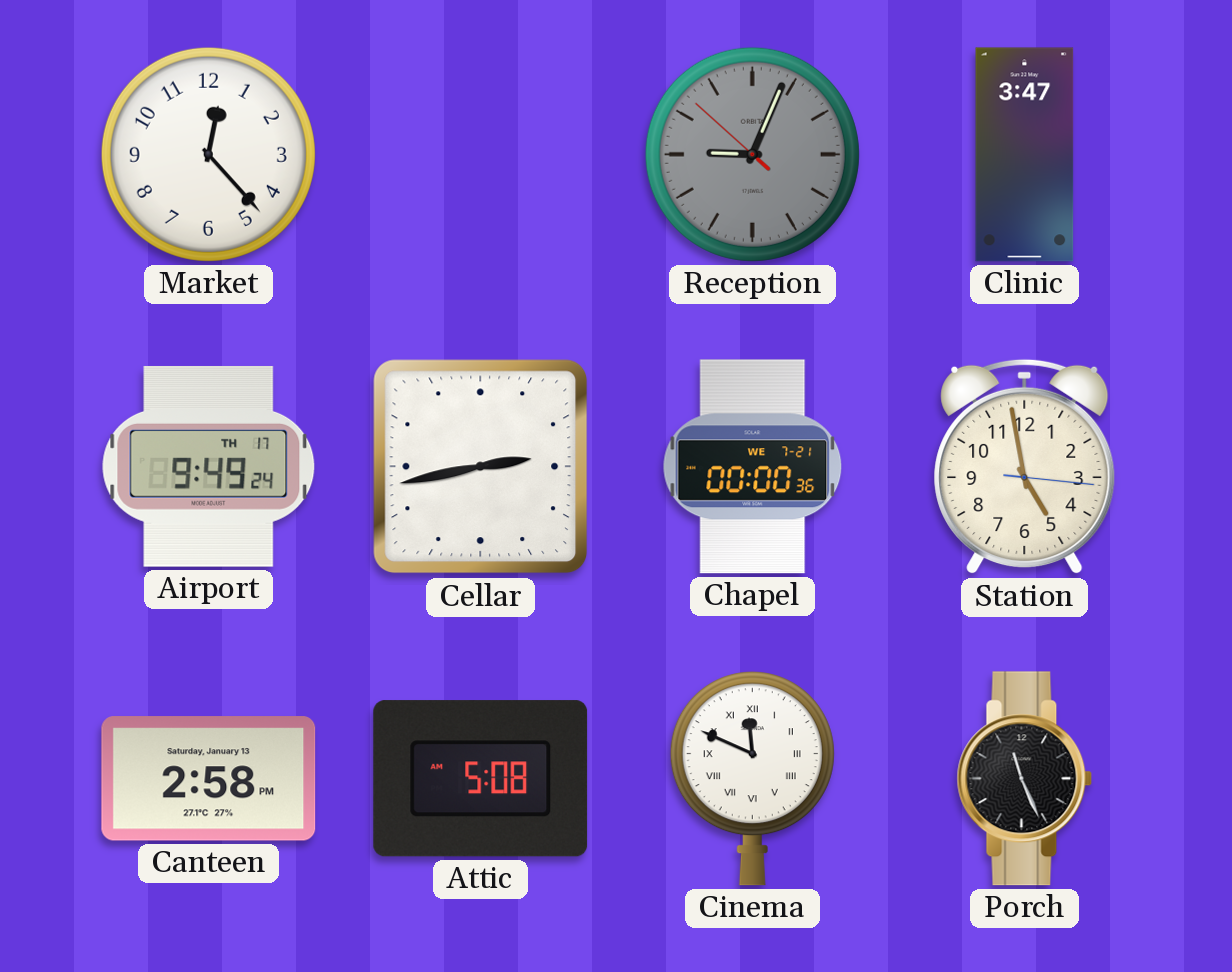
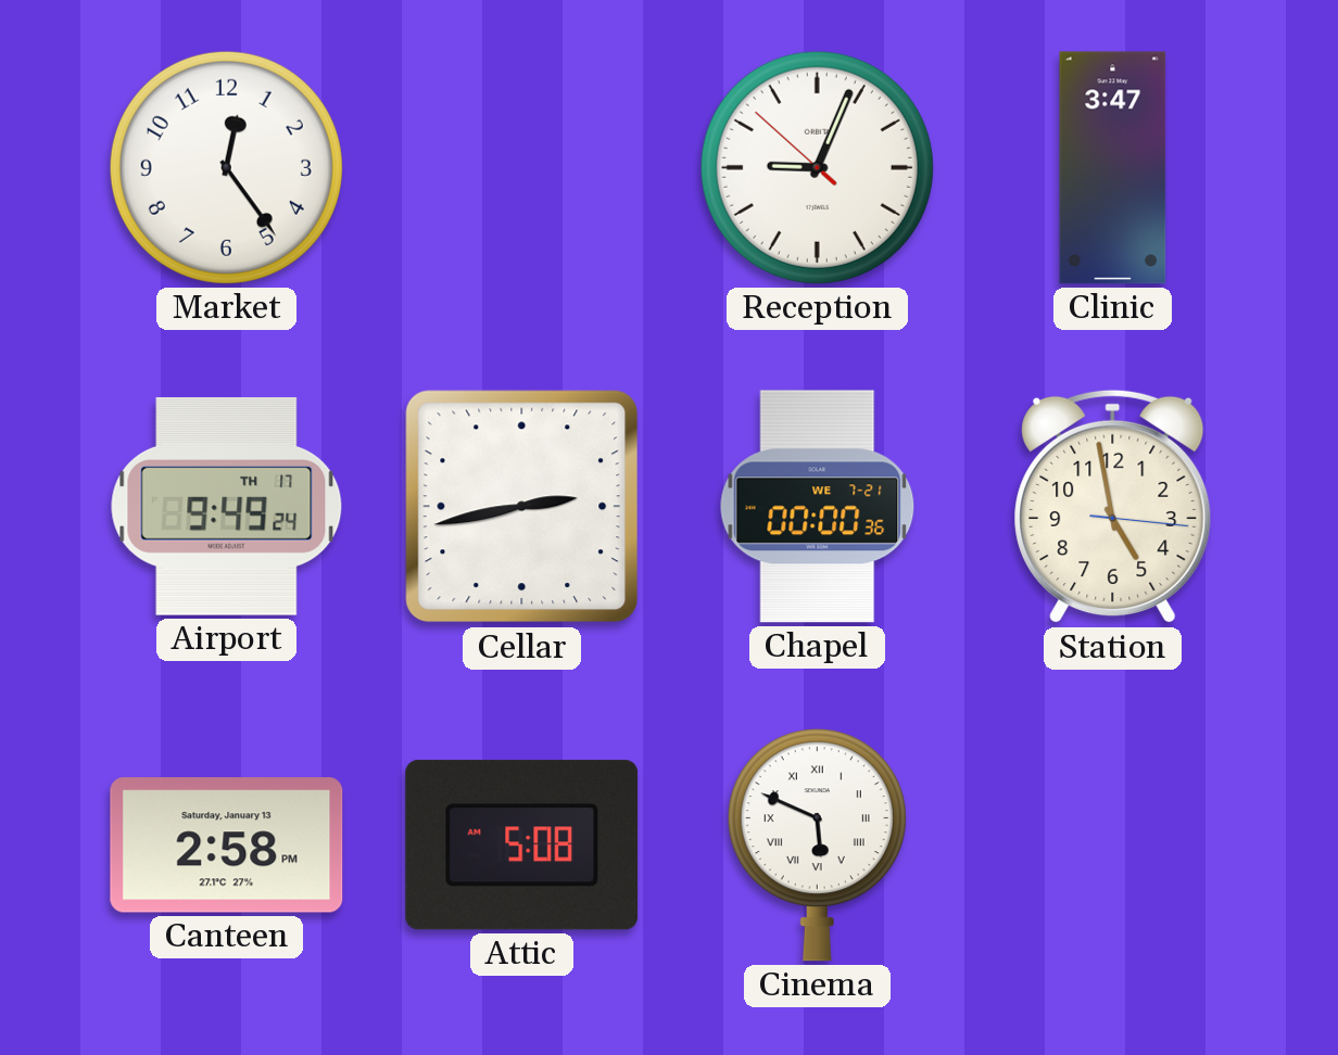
Market: 12:23 -> 12:24
Reception dial: grey -> white
Cinema: 11:49 -> 5:49
Porch: 11:26 -> none
